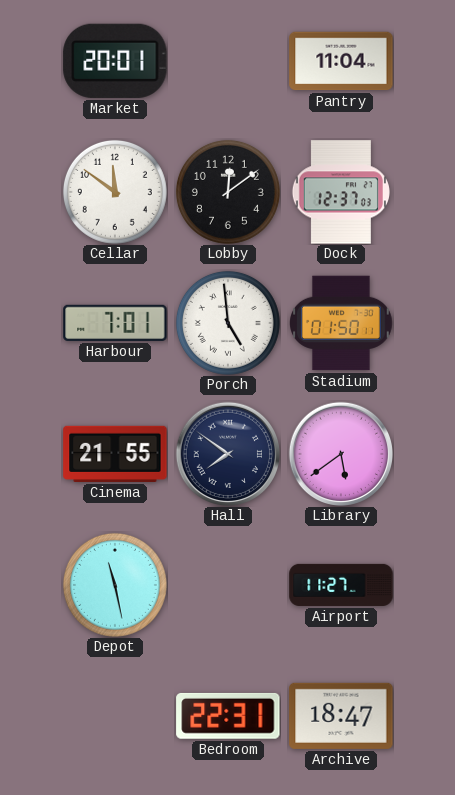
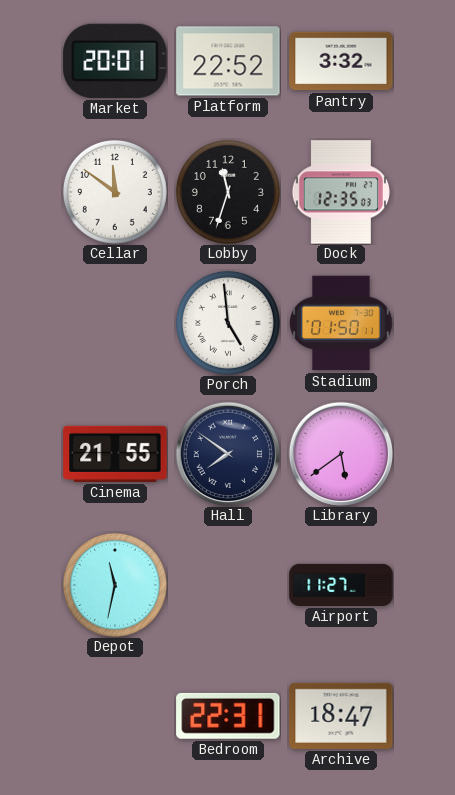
Platform: none -> 22:52
Pantry: 11:04 -> 3:32
Lobby: 12:09 -> 11:33
Dock: 12:37 -> 12:35
Harbour: 7:01 -> none
Depot: 11:28 -> 11:32
